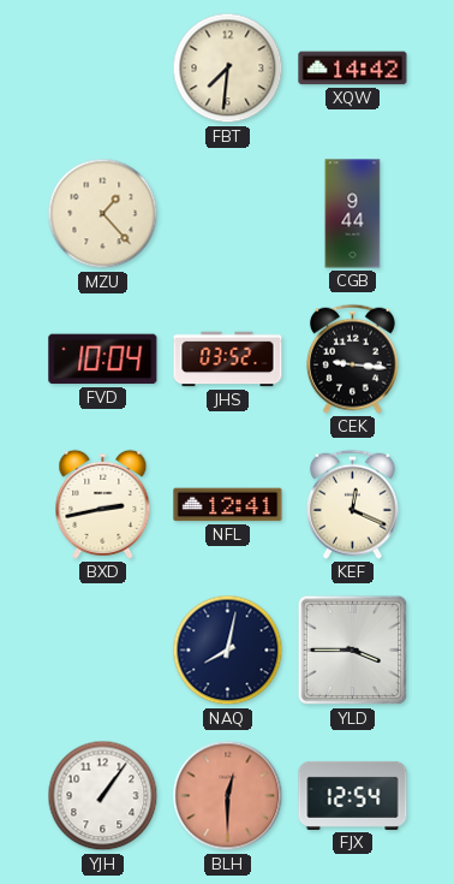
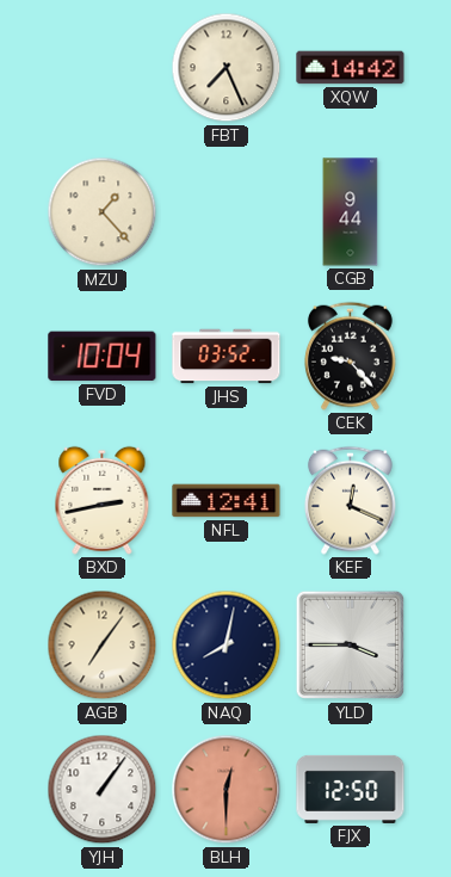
FBT: 7:31 -> 7:26
CEK: 9:16 -> 9:23
AGB: none -> 7:06
FJX: 12:54 -> 12:50
